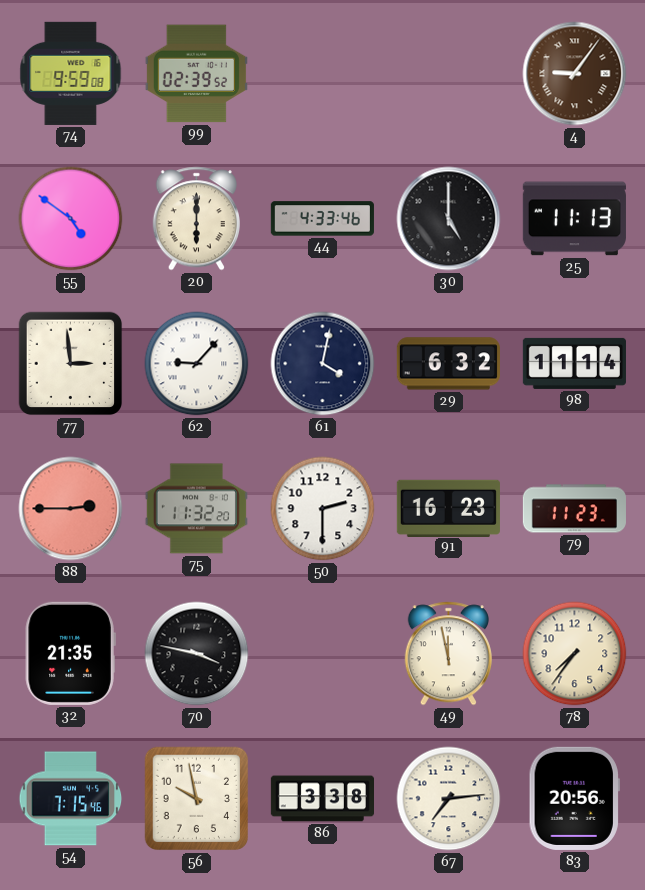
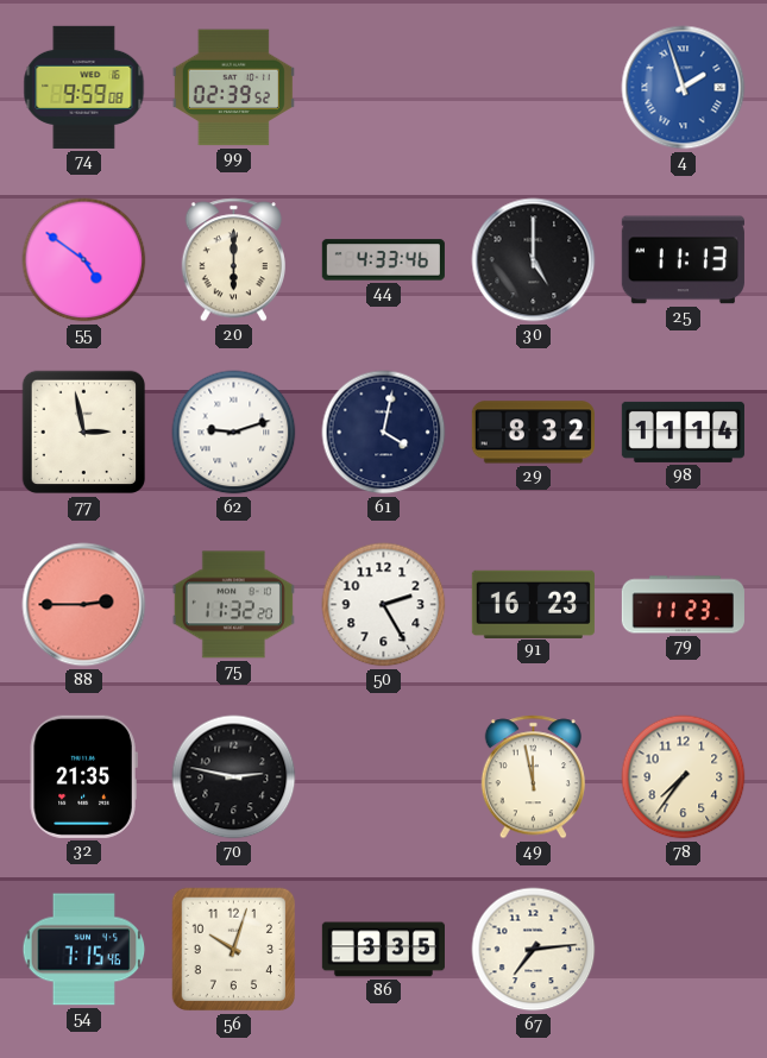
4: 9:06 -> 1:57
4 dial: brown -> blue
77: 2:59 -> 2:58
62: 9:07 -> 9:12
29: 6:32 -> 8:32
50: 2:30 -> 2:25
70: 3:47 -> 2:47
56: 9:58 -> 10:03
86: 3:38 -> 3:35
83: 20:56 -> none
